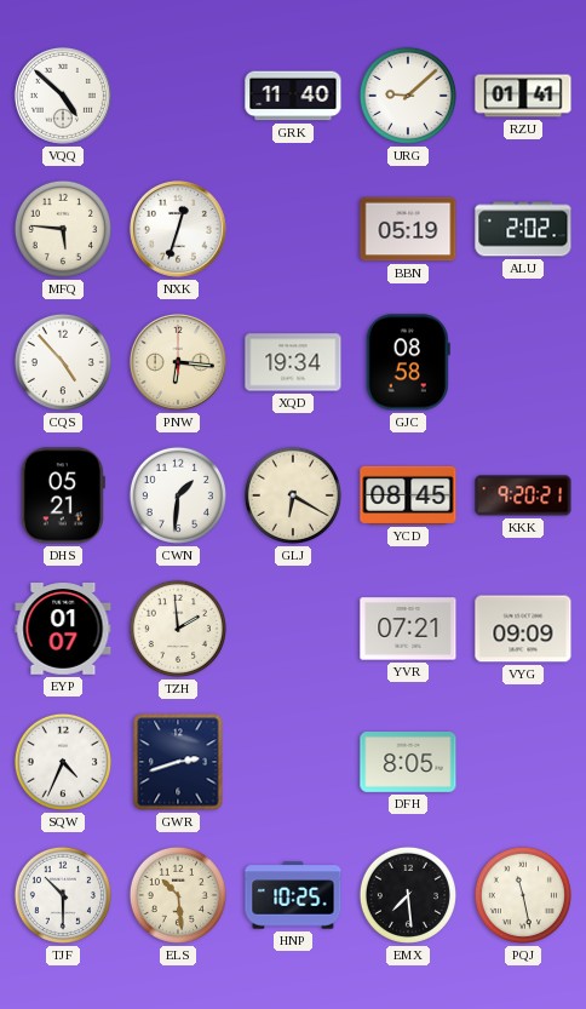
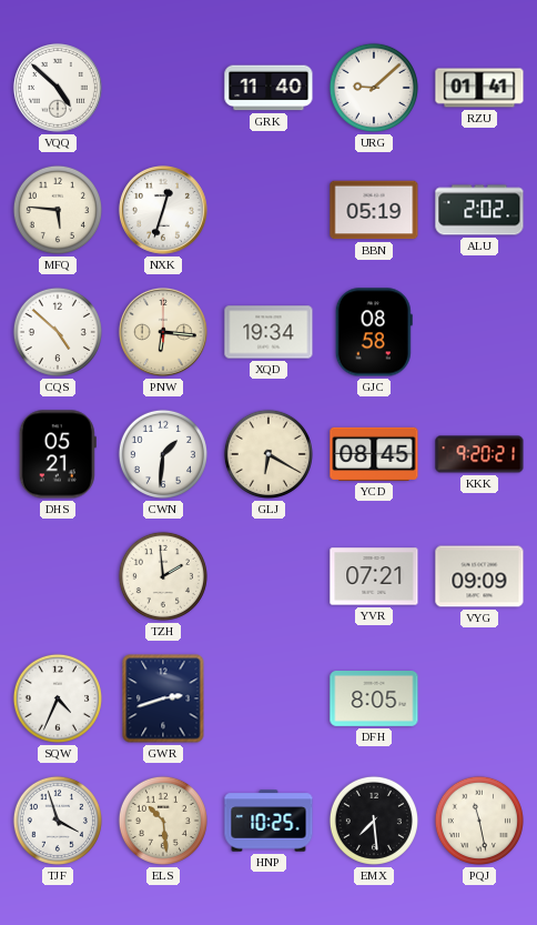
CQS: 4:53 -> 4:52
EYP: 01:07 -> none
TJF: 10:30 -> 3:57
